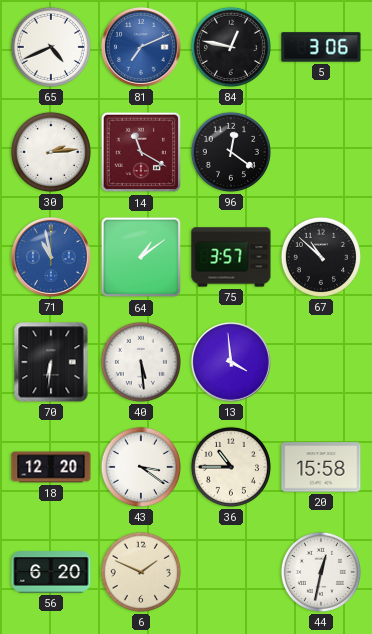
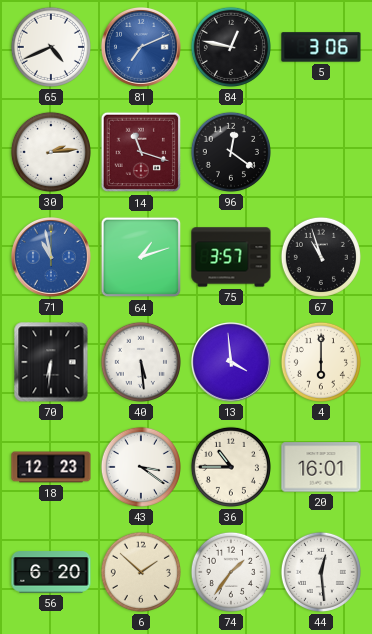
14: 11:20 -> 11:18
64: 1:09 -> 1:12
67: 10:52 -> 10:57
4: none -> 6:00
18: 12:20 -> 12:23
20: 15:58 -> 16:01
6: 1:49 -> 1:52
74: none -> 1:36
44: 12:32 -> 12:29
